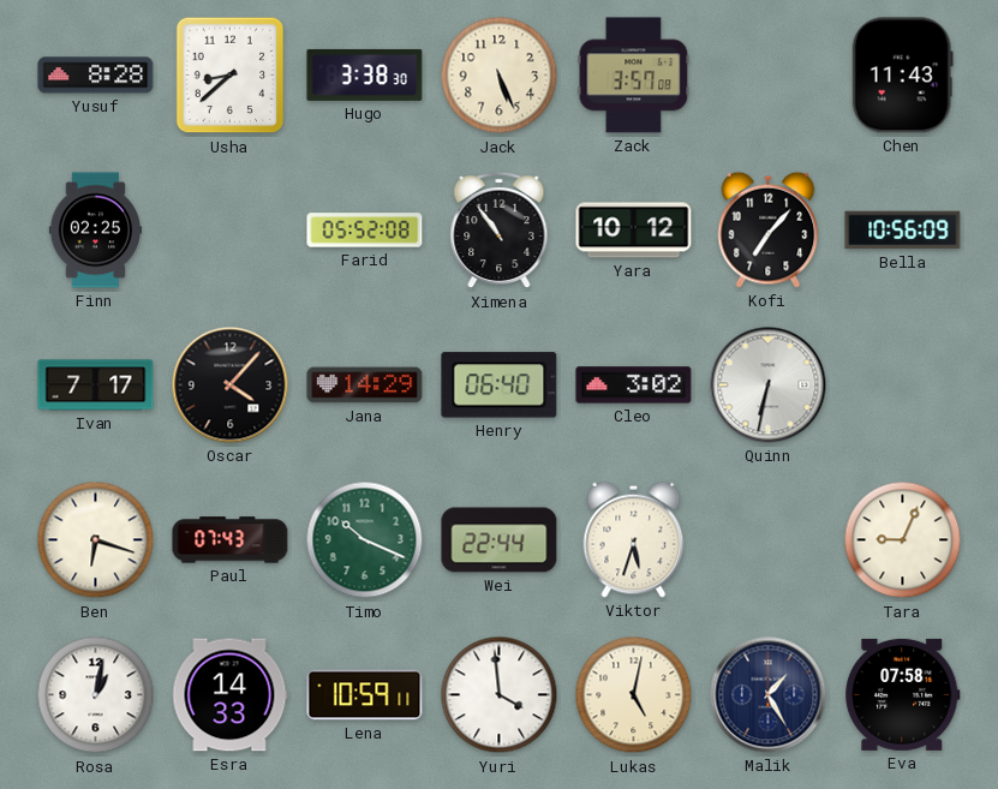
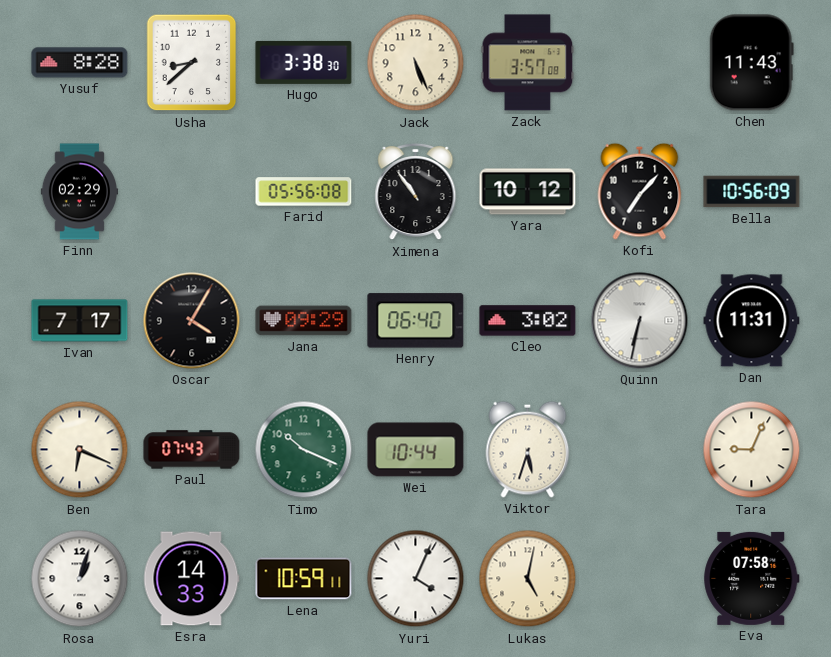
Finn: 02:25 -> 02:29
Farid: 05:52 -> 05:56
Oscar: 4:07 -> 4:05
Jana: 14:29 -> 09:29
Dan: none -> 11:31
Ben: 6:18 -> 6:19
Wei: 22:44 -> 10:44
Rosa: 1:02 -> 1:03
Yuri: 3:59 -> 4:04
Malik: 1:25 -> none
